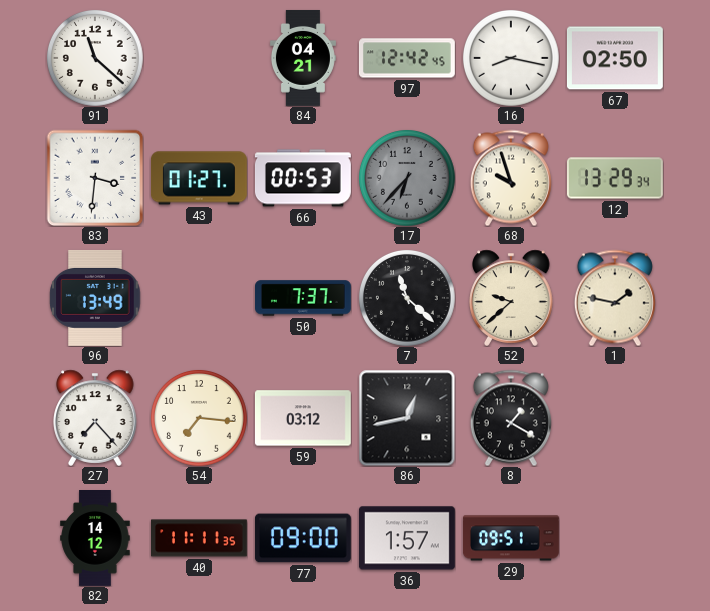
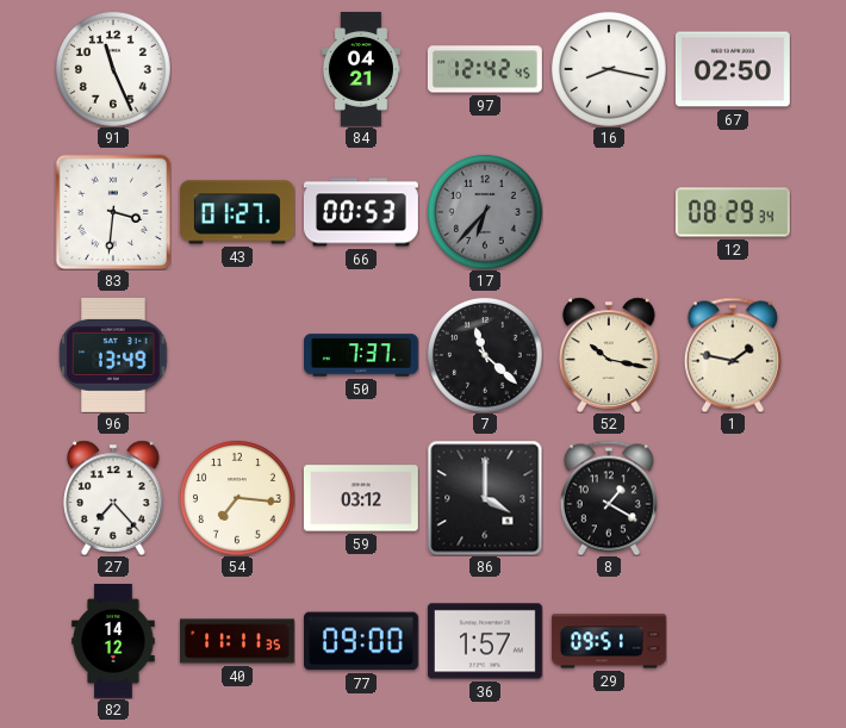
91: 11:22 -> 11:26
68: 9:57 -> none
12: 13:29 -> 08:29
52: 9:38 -> 10:17
86: 12:43 -> 4:00
